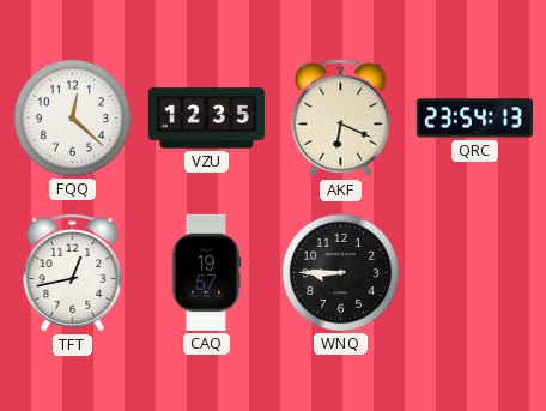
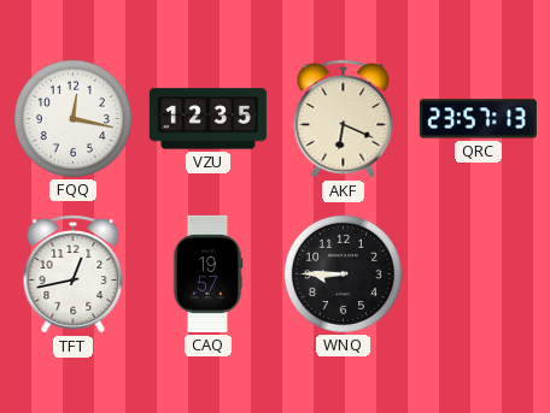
FQQ: 12:22 -> 12:17
QRC: 23:54 -> 23:57
